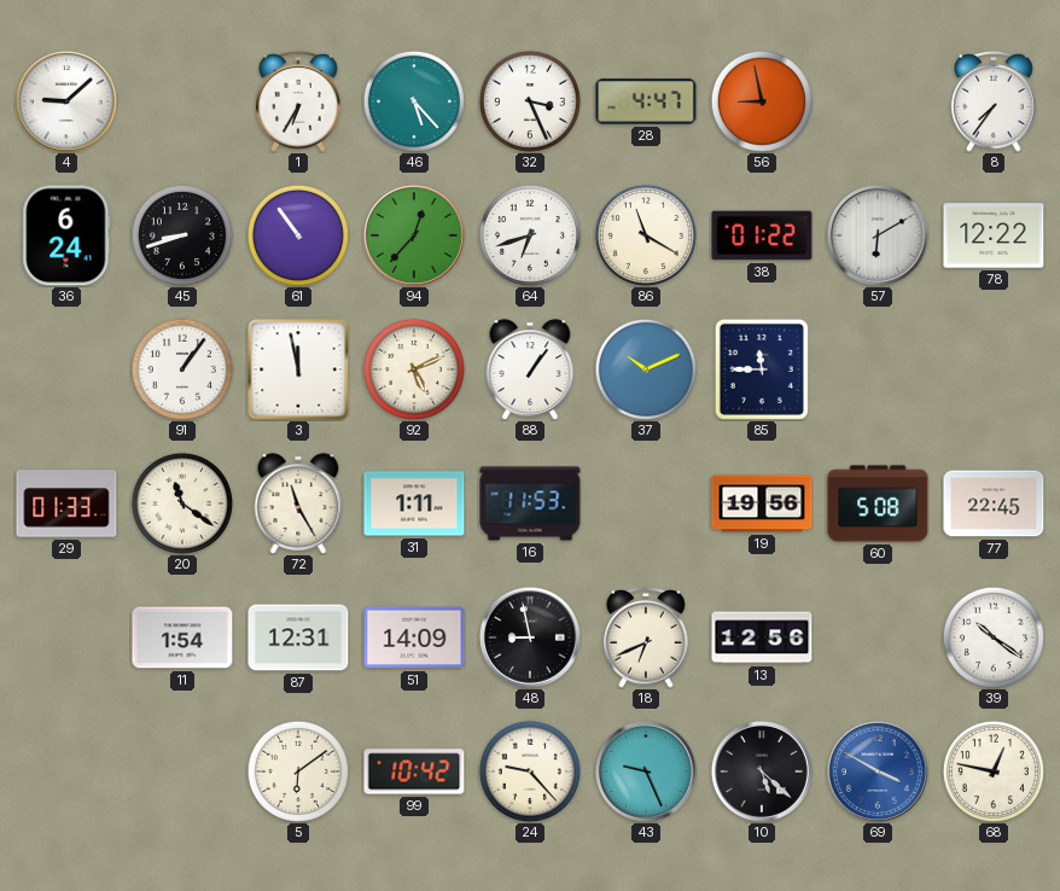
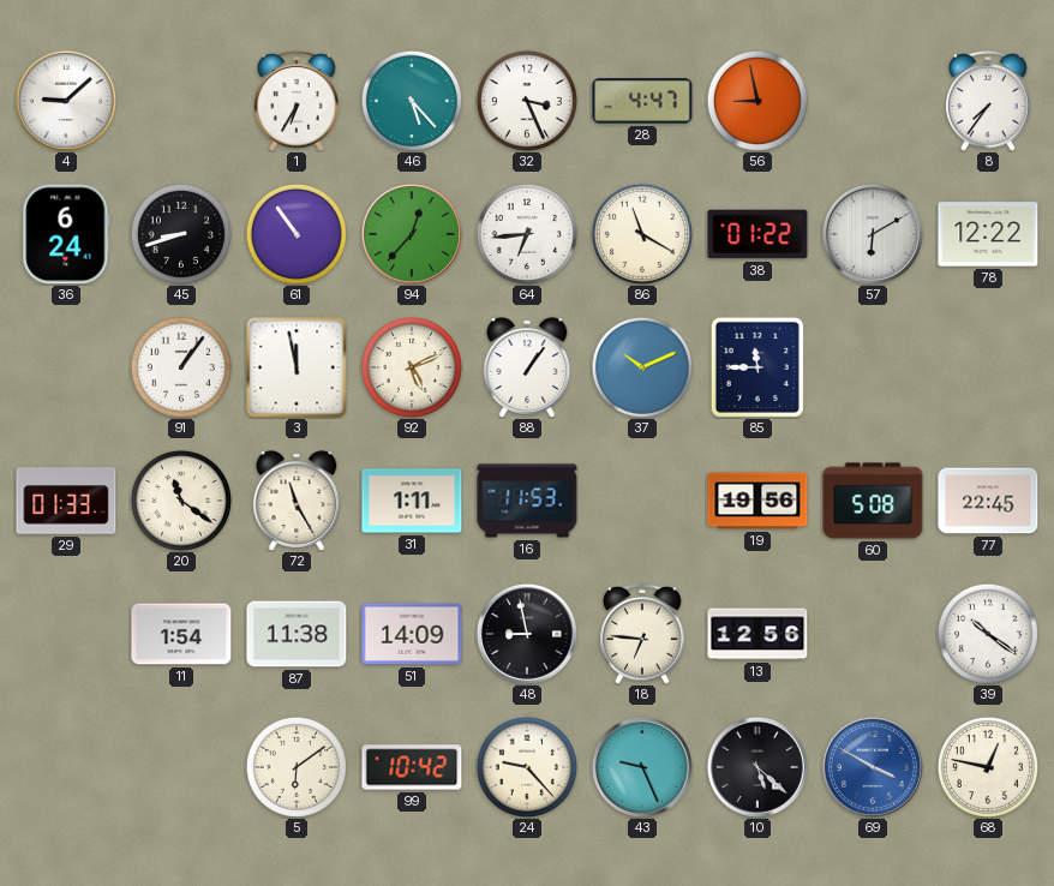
64: 6:42 -> 6:44
87: 12:31 -> 11:38
18: 6:41 -> 6:46
